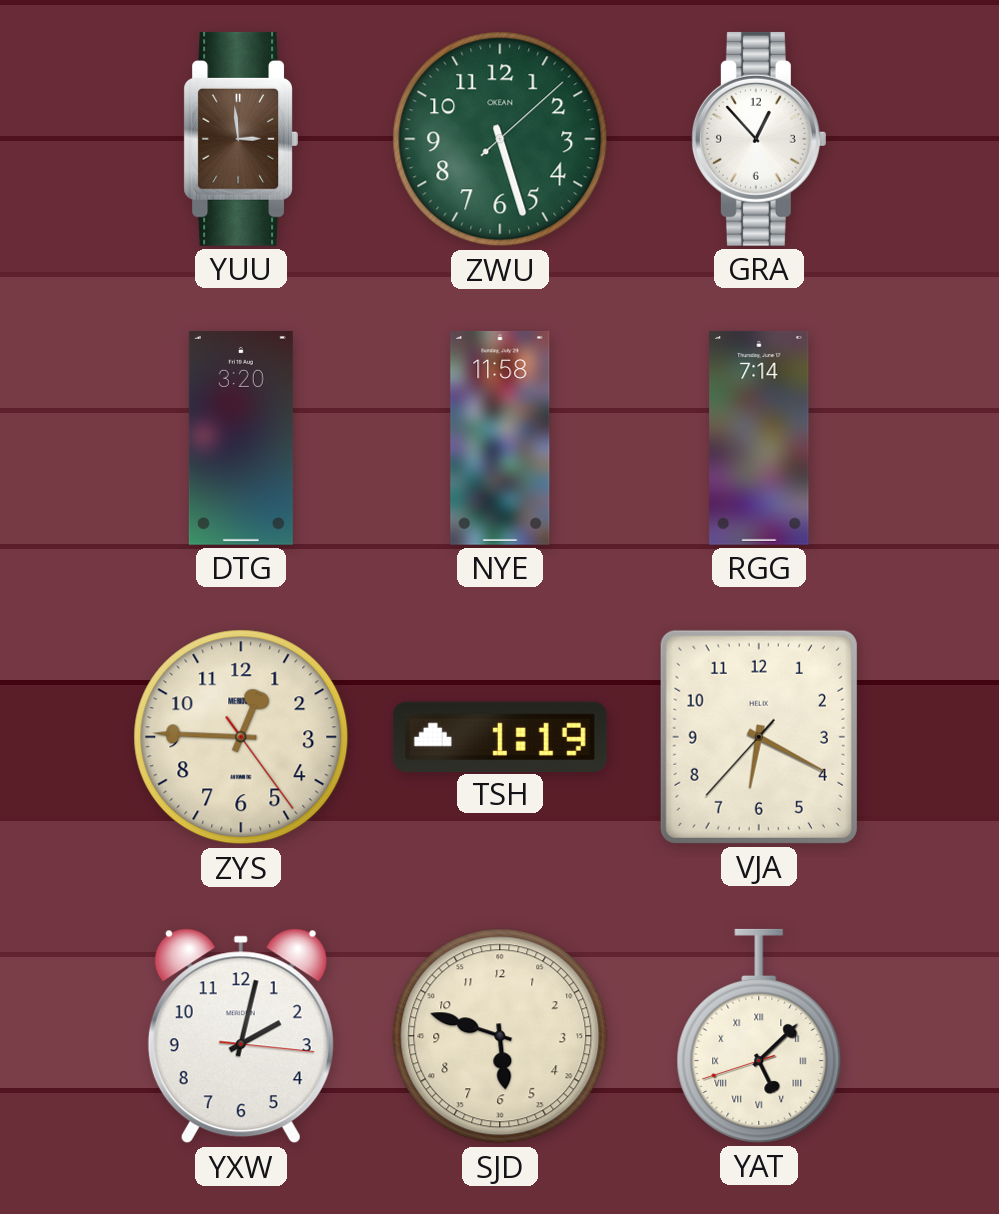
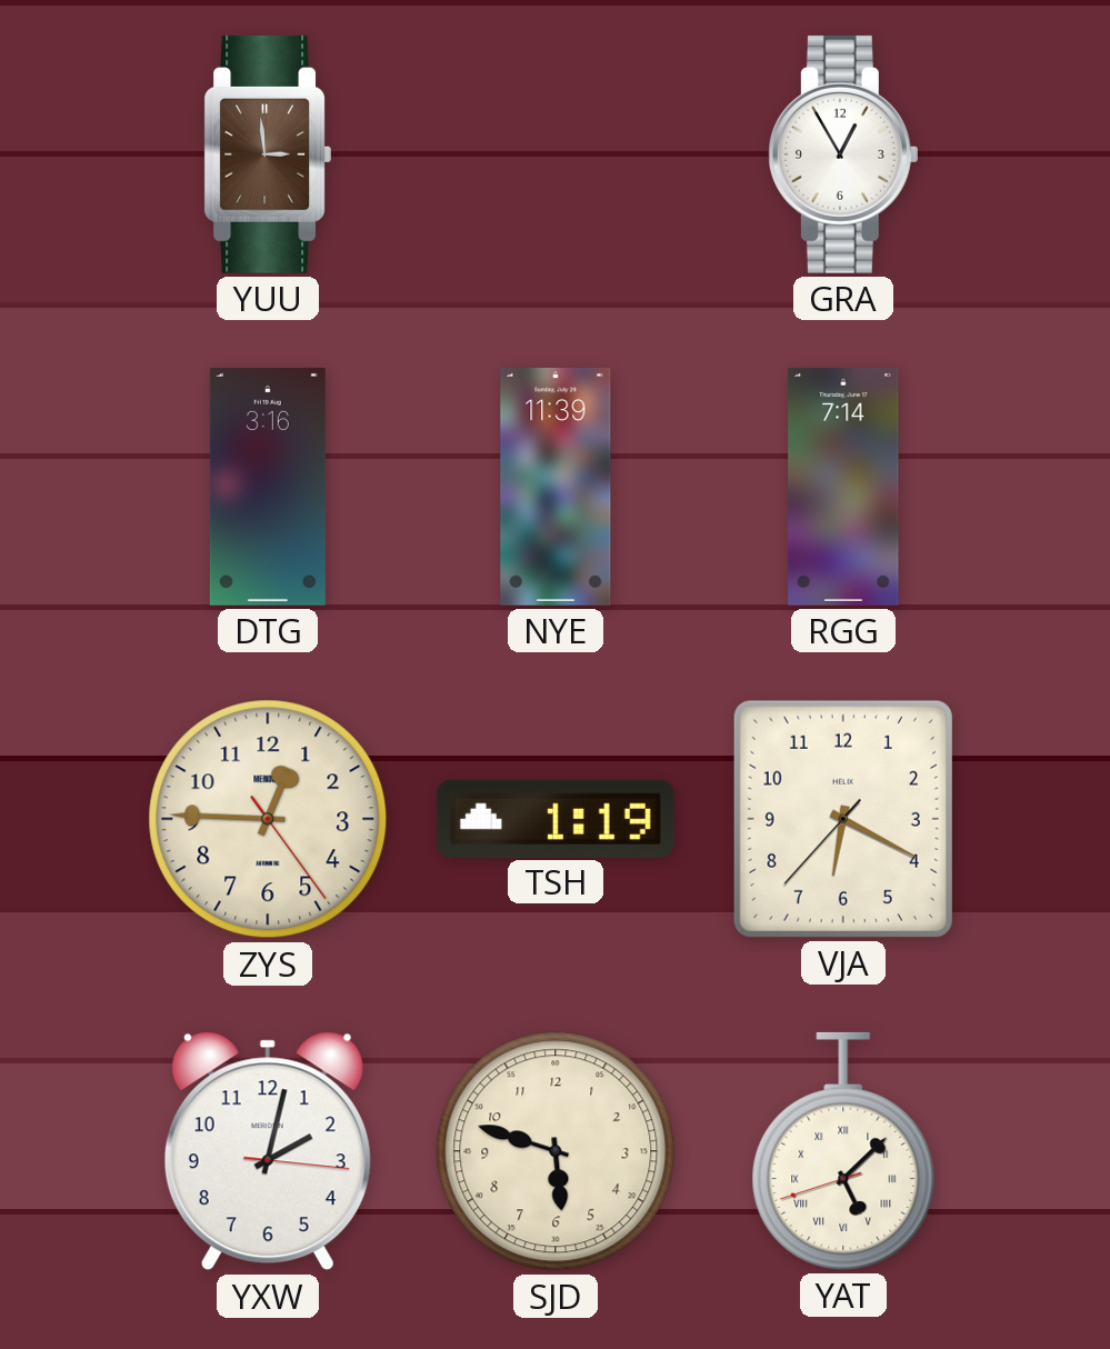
ZWU: 5:27 -> none
GRA: 12:53 -> 12:55
DTG: 3:20 -> 3:16
NYE: 11:58 -> 11:39
